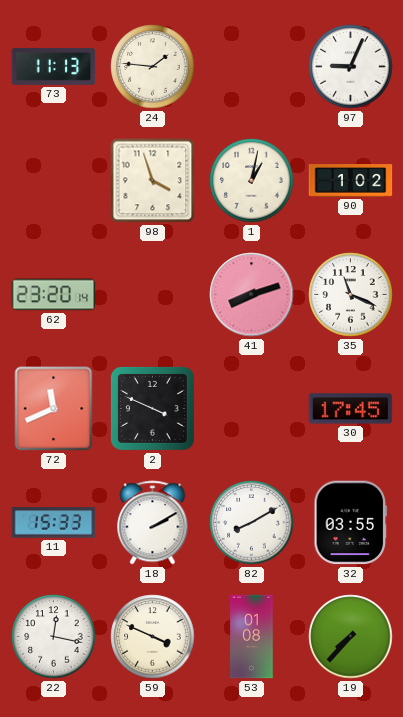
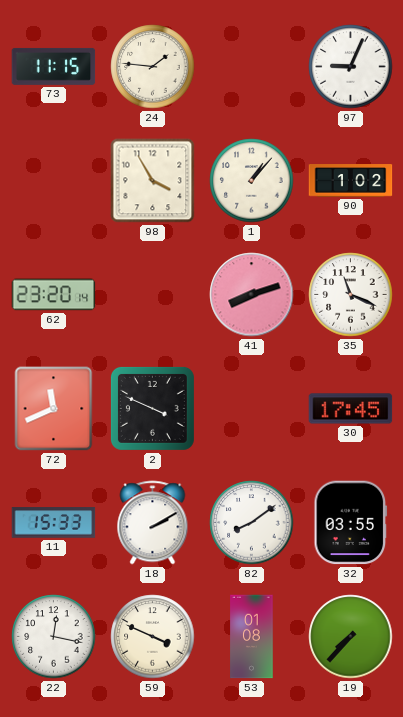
73: 11:13 -> 11:15
98: 3:57 -> 3:55
1: 1:02 -> 1:07
82: 8:10 -> 8:09
